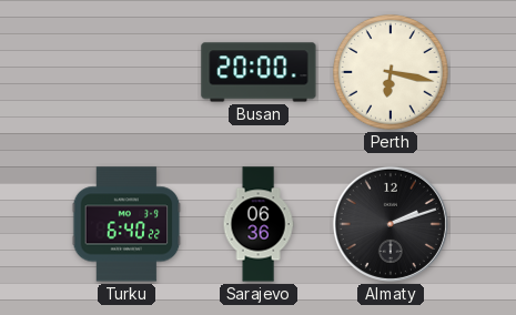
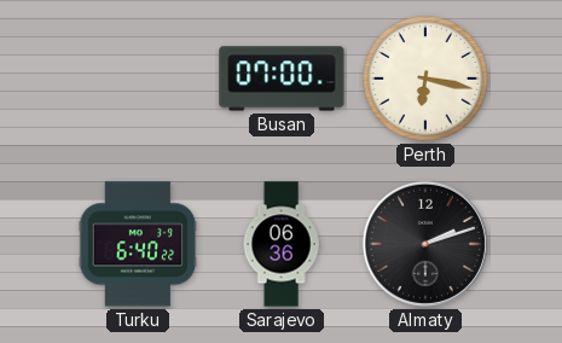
Busan: 20:00 -> 07:00
